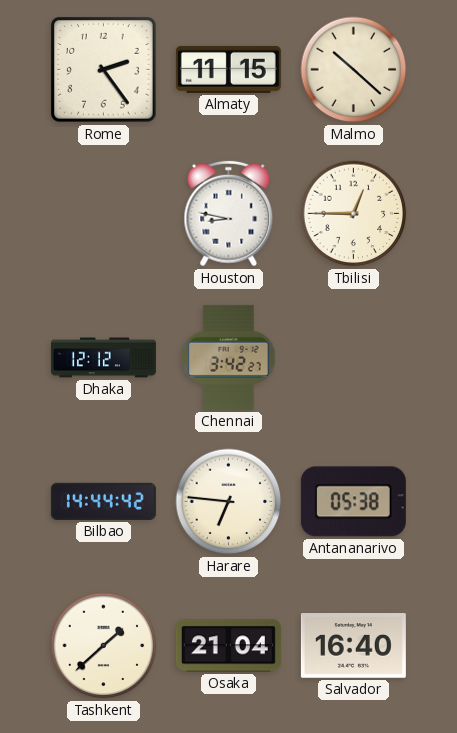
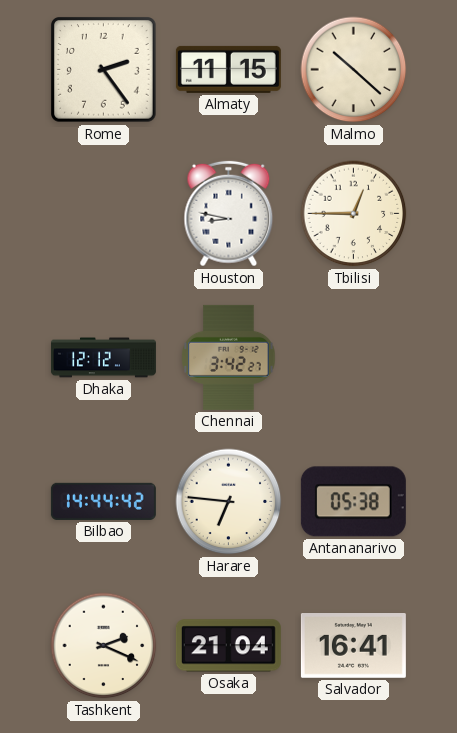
Tashkent: 1:38 -> 2:19
Salvador: 16:40 -> 16:41
